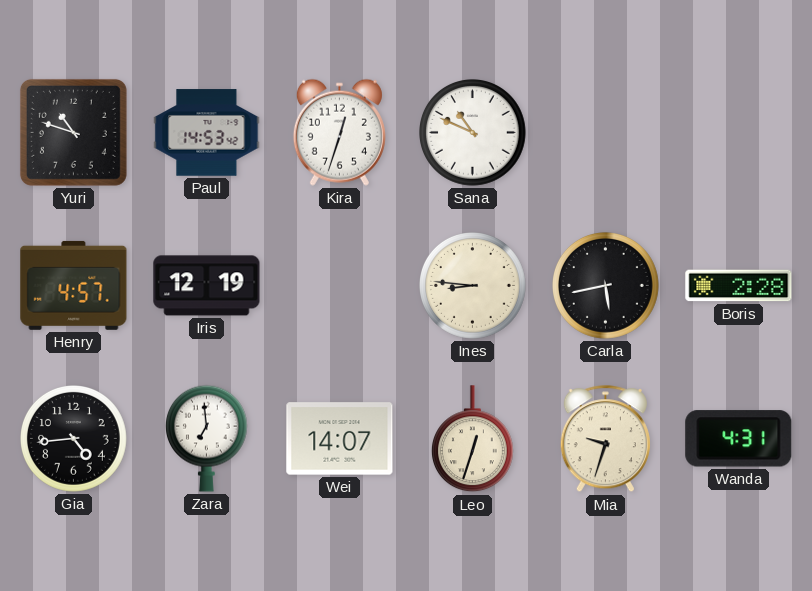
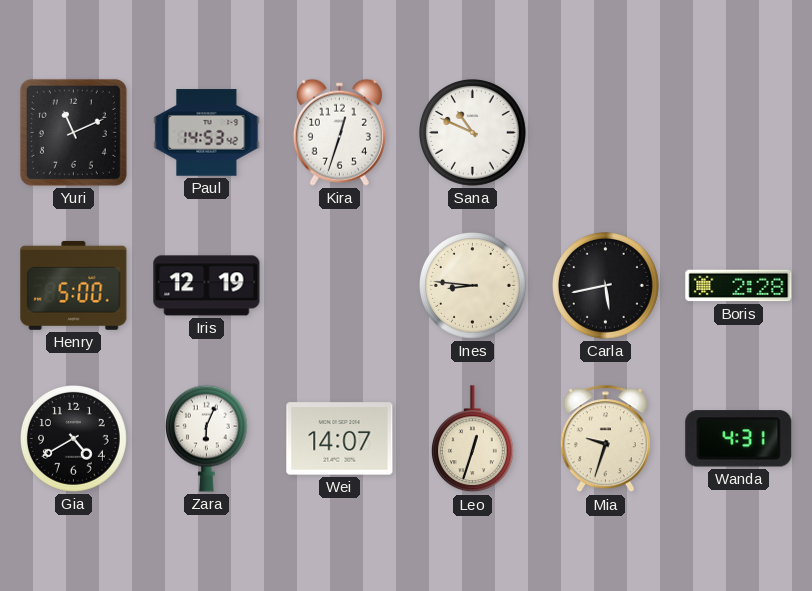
Yuri: 10:48 -> 11:11
Henry: 4:57 -> 5:00
Gia: 4:44 -> 4:40
Zara: 6:59 -> 6:04
